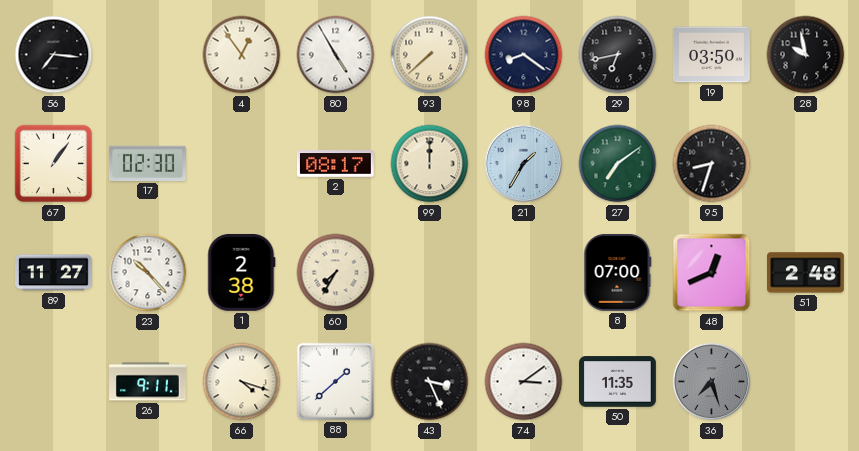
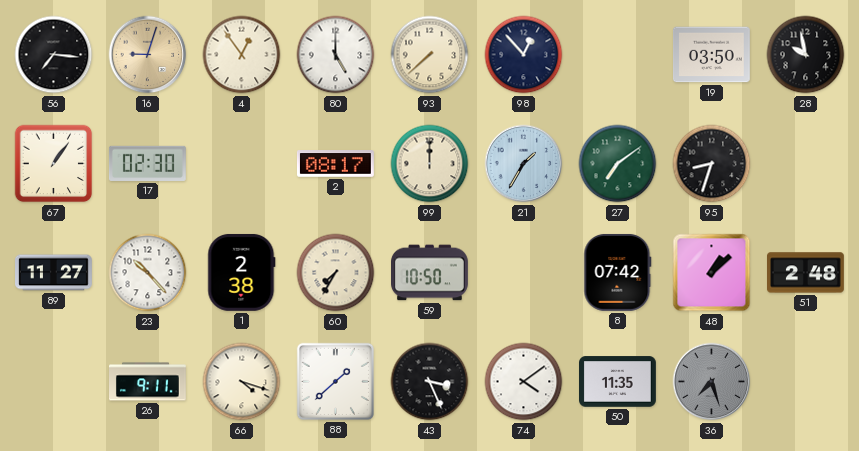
16: none -> 9:03
80: 4:55 -> 5:00
98: 8:21 -> 12:53
29: 6:43 -> none
59: none -> 10:50
8: 07:00 -> 07:42
48: 12:41 -> 1:08
74: 3:09 -> 4:09
